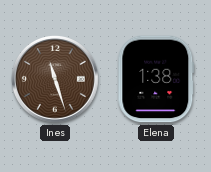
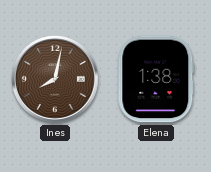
Ines: 11:27 -> 8:02
